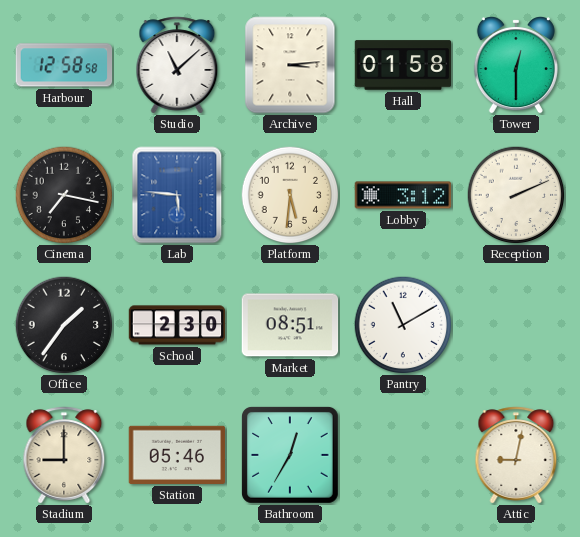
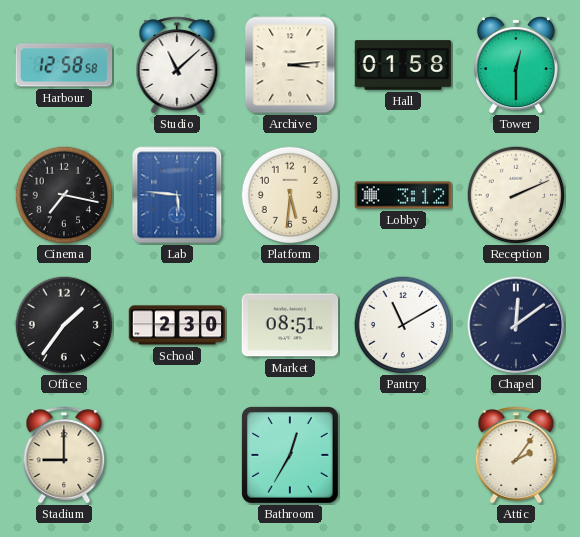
Chapel: none -> 12:09
Station: 05:46 -> none
Attic: 9:02 -> 2:06
